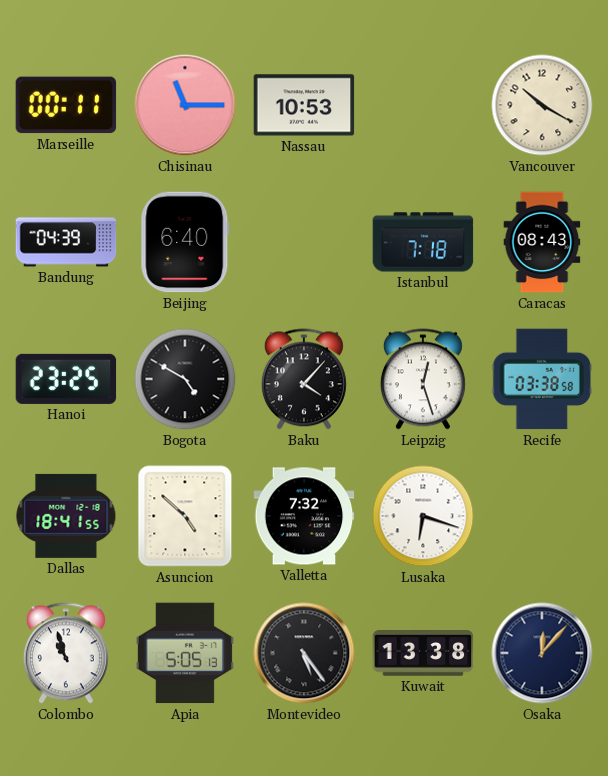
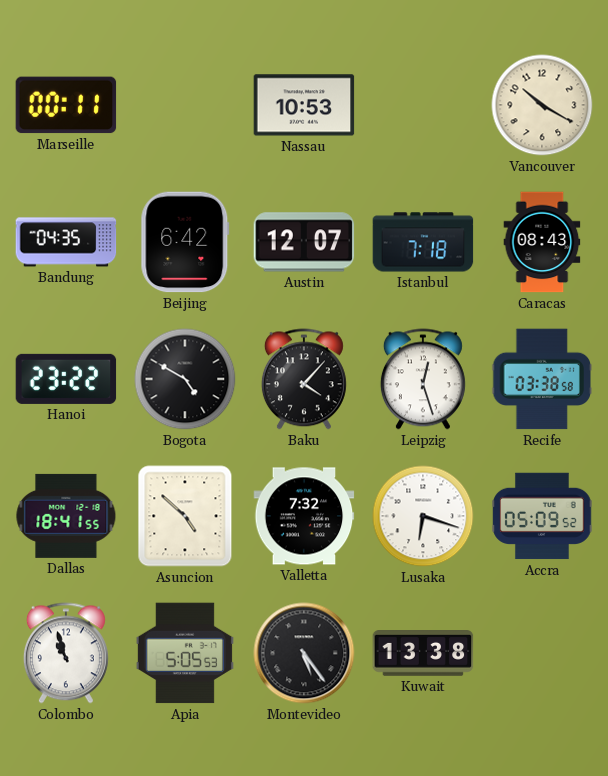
Chisinau: 11:15 -> none
Bandung: 04:39 -> 04:35
Beijing: 6:40 -> 6:42
Austin: none -> 12:07
Hanoi: 23:25 -> 23:22
Accra: none -> 05:09
Apia: 5:05:13 -> 5:05:53
Osaka: 12:07 -> none
